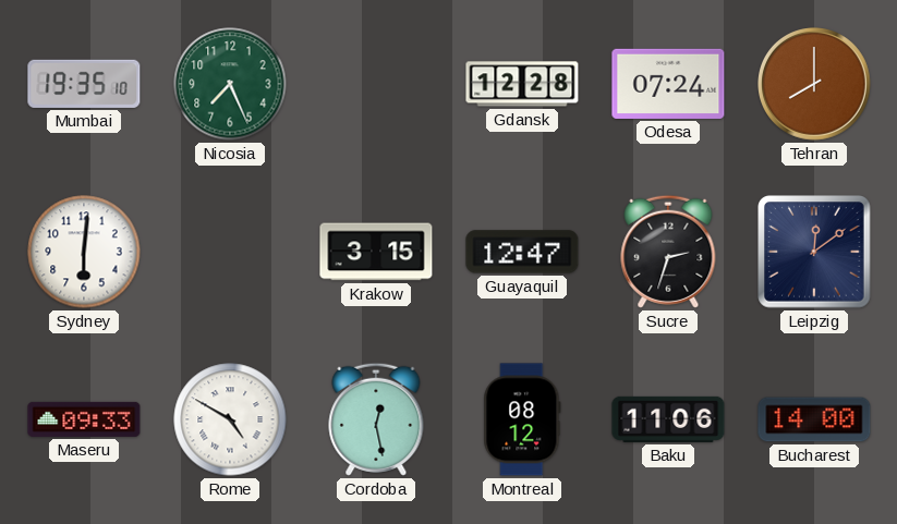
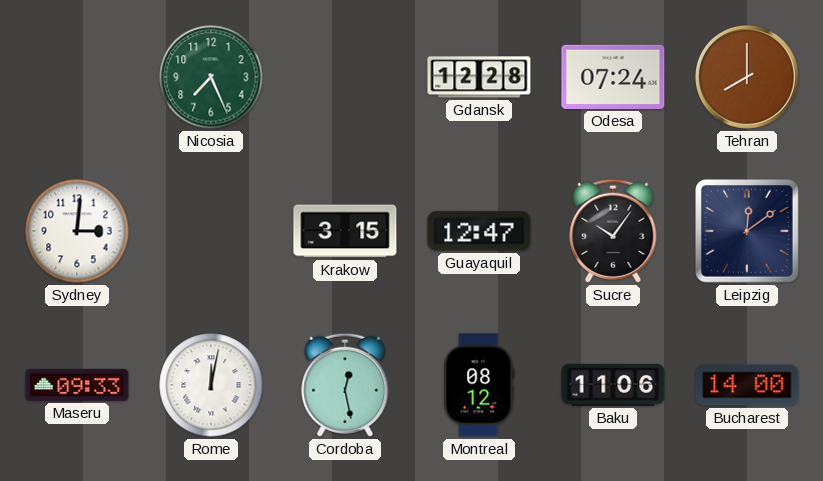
Mumbai: 19:35 -> none
Sydney: 6:01 -> 3:01
Sucre: 2:33 -> 10:06
Rome: 4:50 -> 12:02
